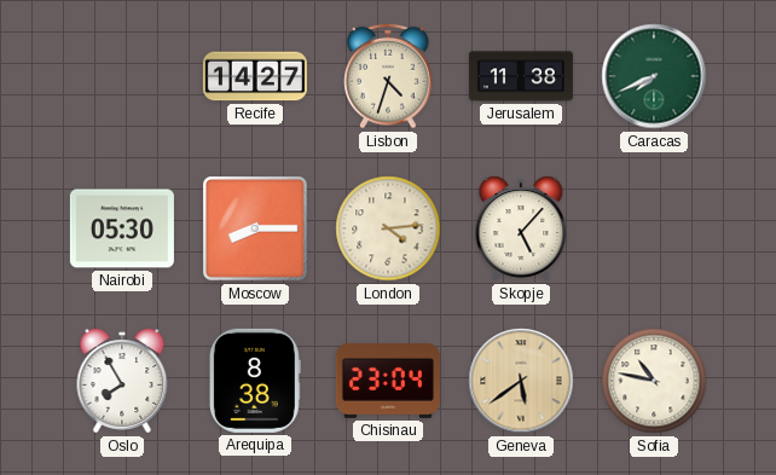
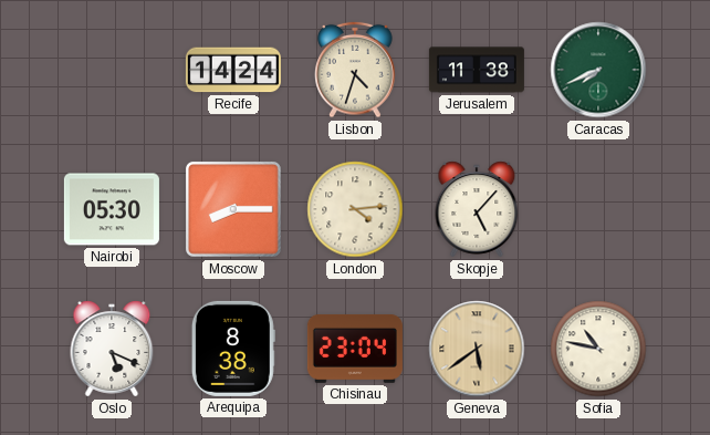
Recife: 14:27 -> 14:24
Oslo: 7:55 -> 5:19
